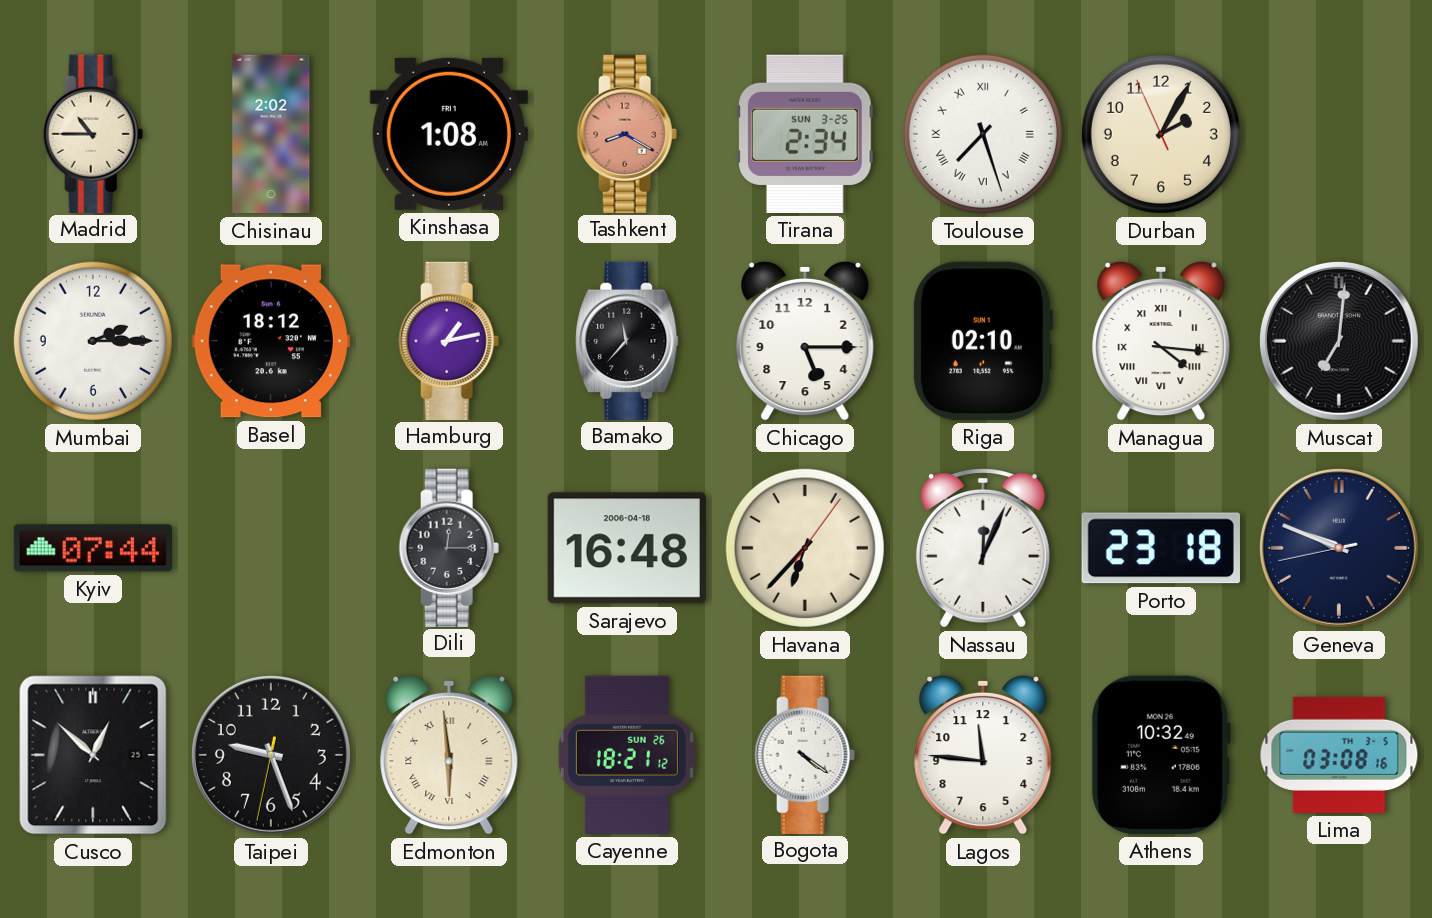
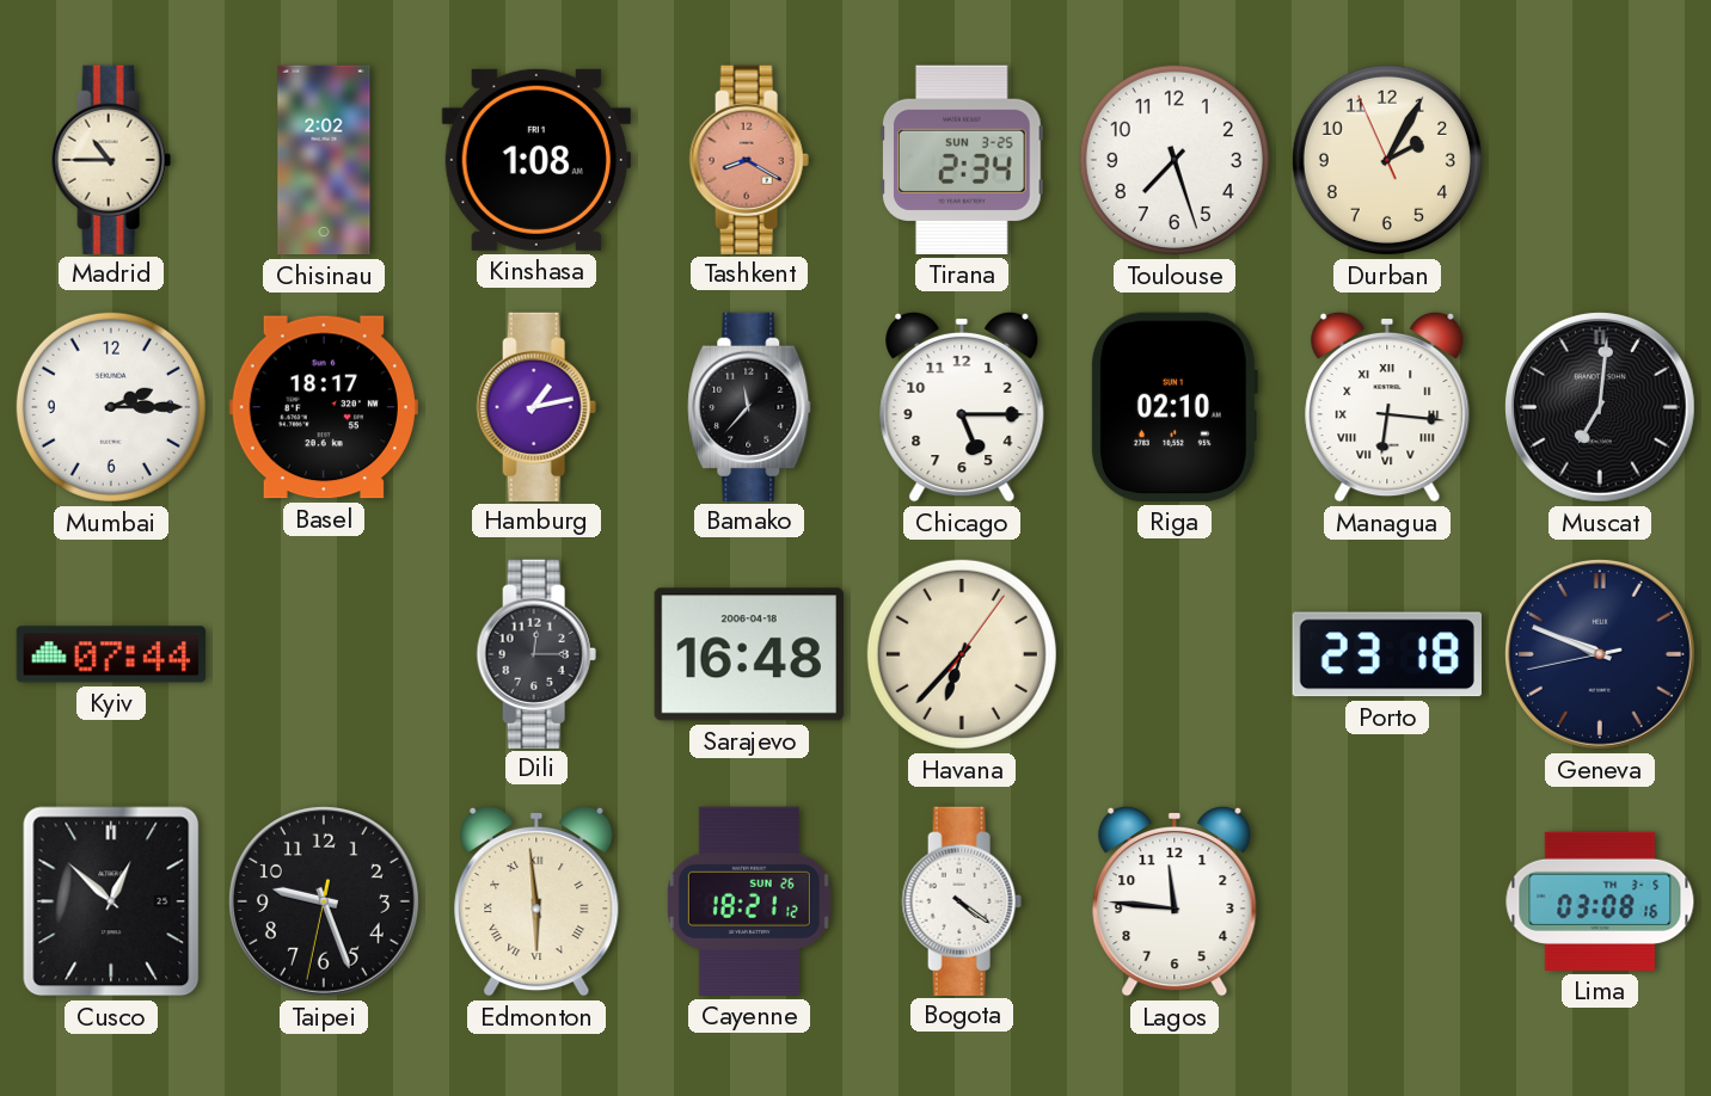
Toulouse numerals: Roman -> Arabic
Basel: 18:12 -> 18:17
Managua: 4:16 -> 6:16
Nassau: 12:04 -> none
Athens: 10:32 -> none
